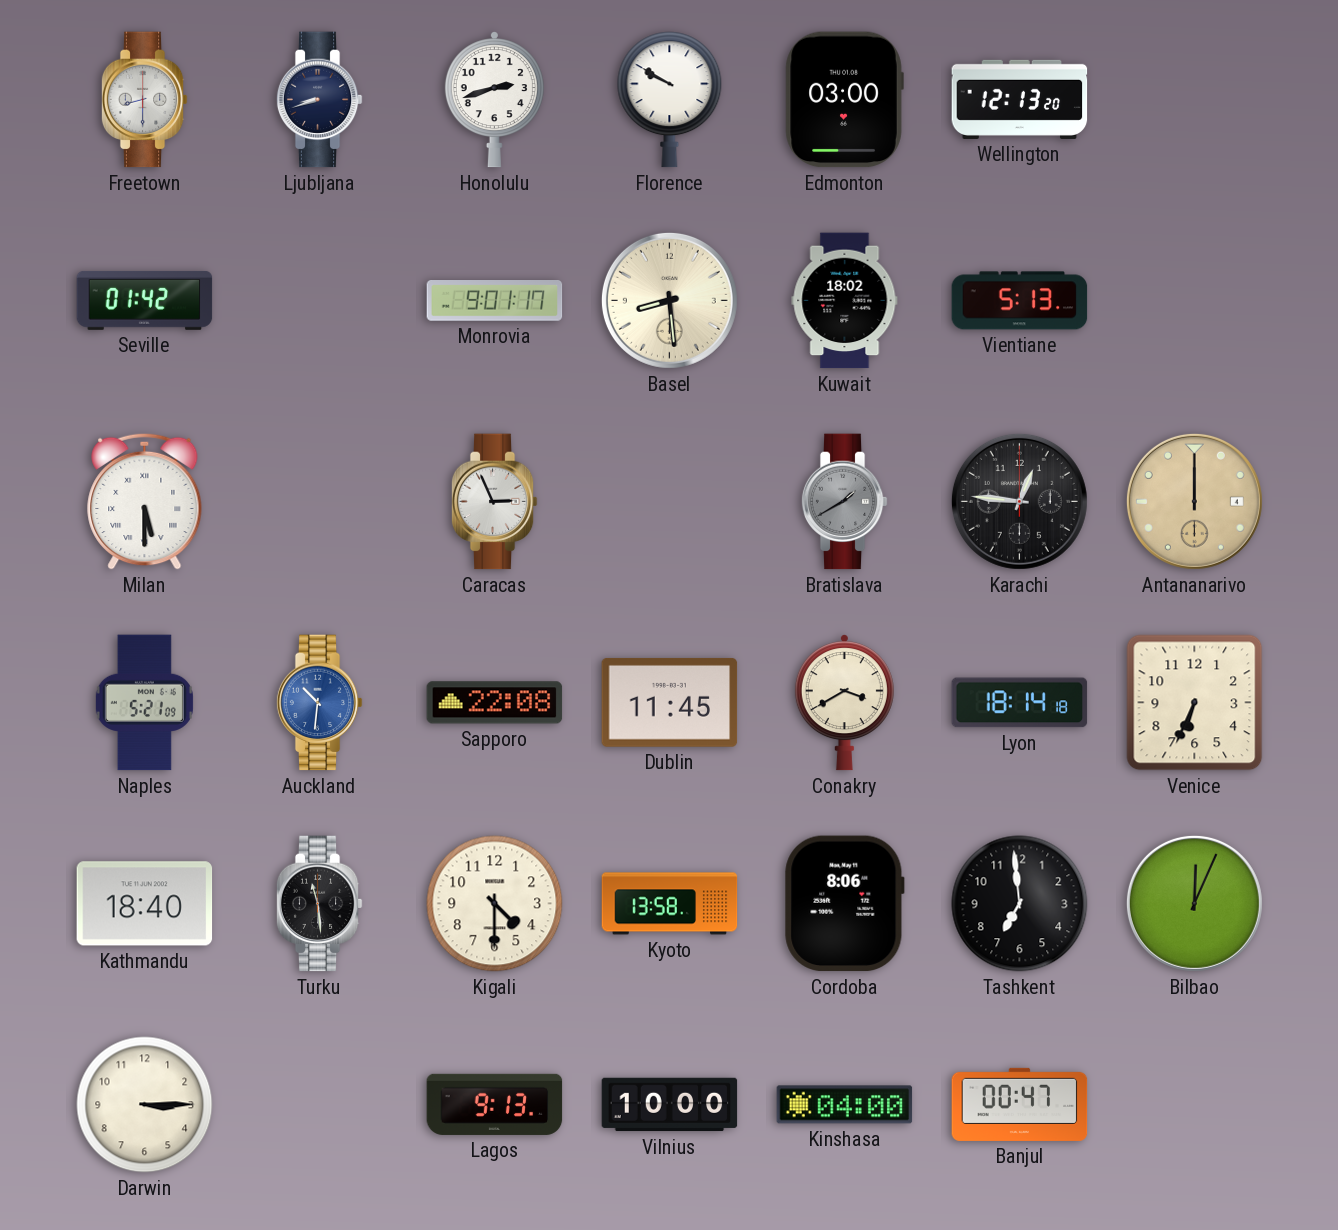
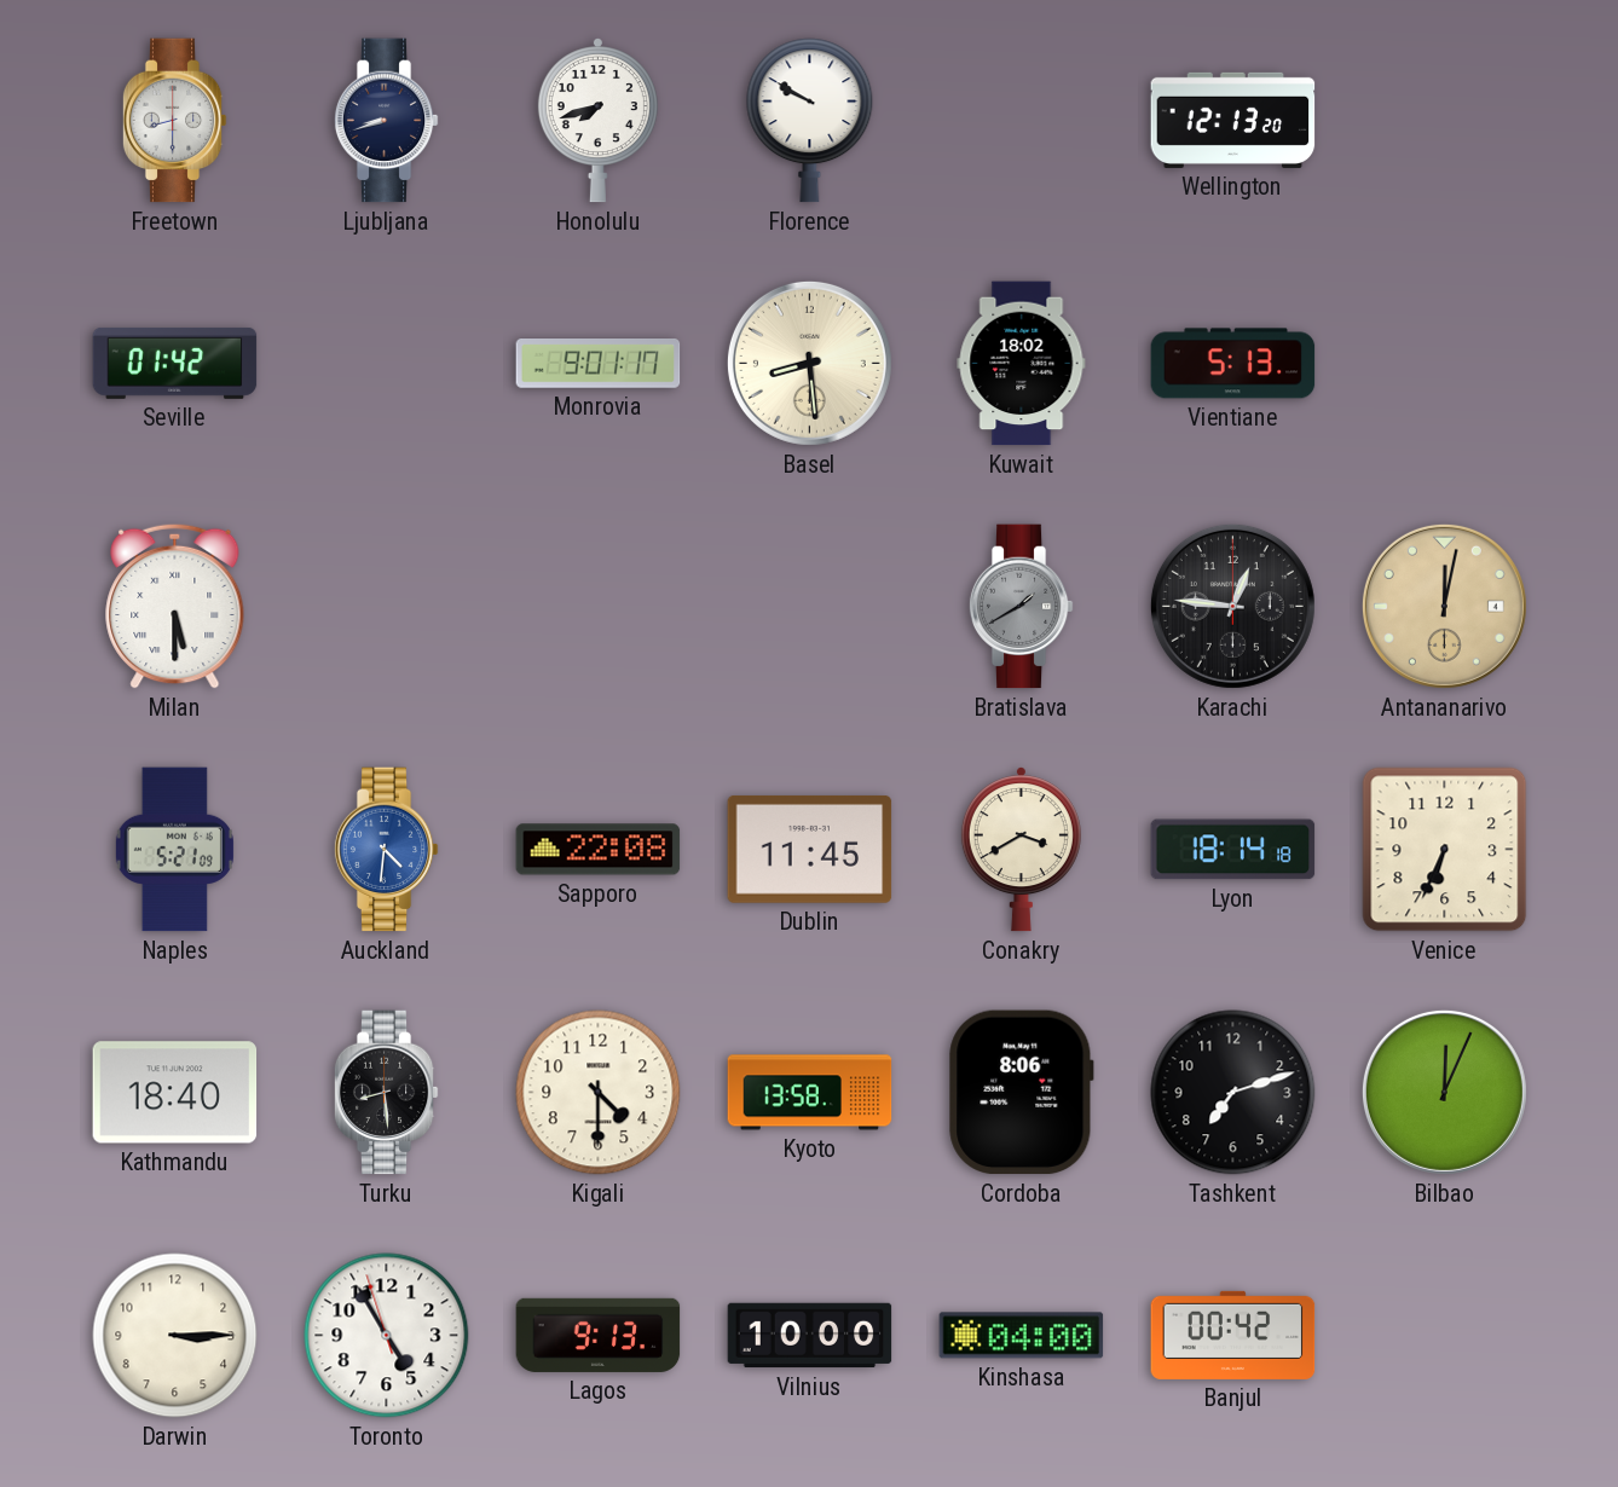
Honolulu: 2:42 -> 7:42
Edmonton: 03:00 -> none
Caracas: 2:56 -> none
Antananarivo: 12:00 -> 12:02
Auckland: 10:31 -> 4:31
Turku: 11:29 -> 8:29
Tashkent: 6:59 -> 7:12
Toronto: none -> 4:54
Banjul: 00:47 -> 00:42
